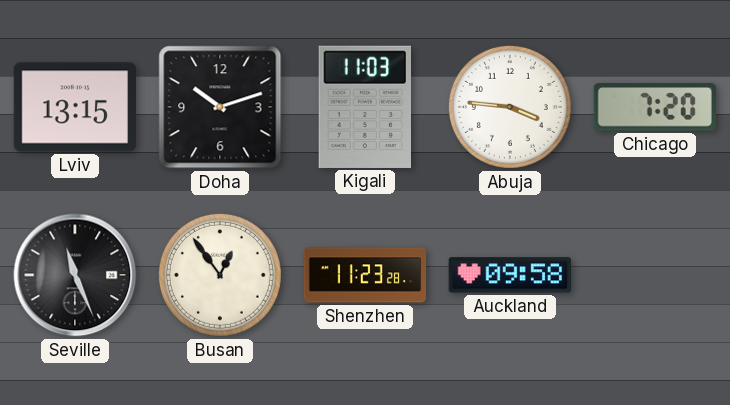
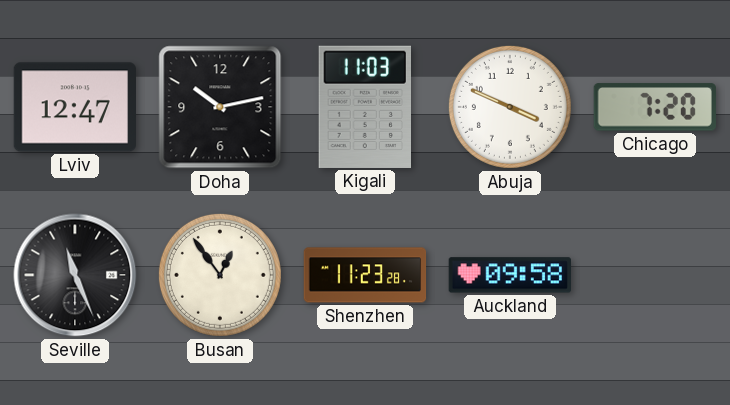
Lviv: 13:15 -> 12:47
Doha: 10:12 -> 10:13
Abuja: 3:46 -> 3:49
